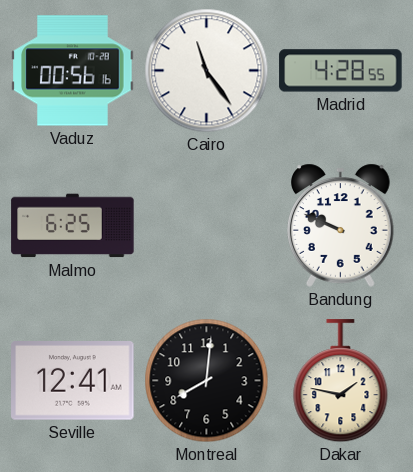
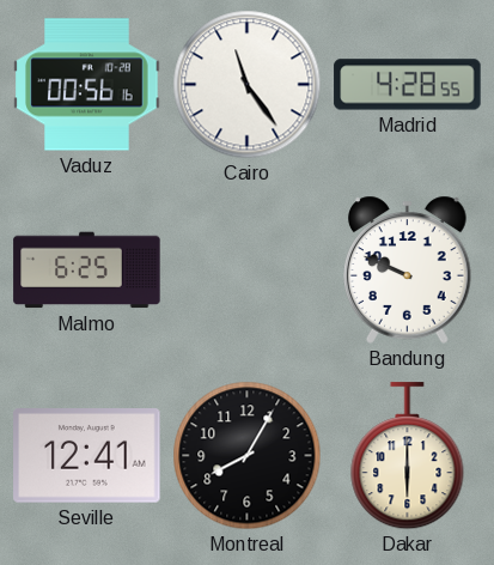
Montreal: 8:01 -> 8:05
Dakar: 1:47 -> 6:00
